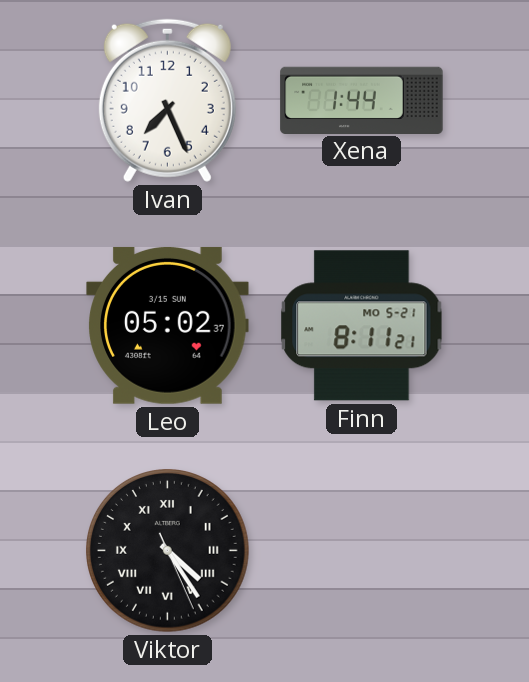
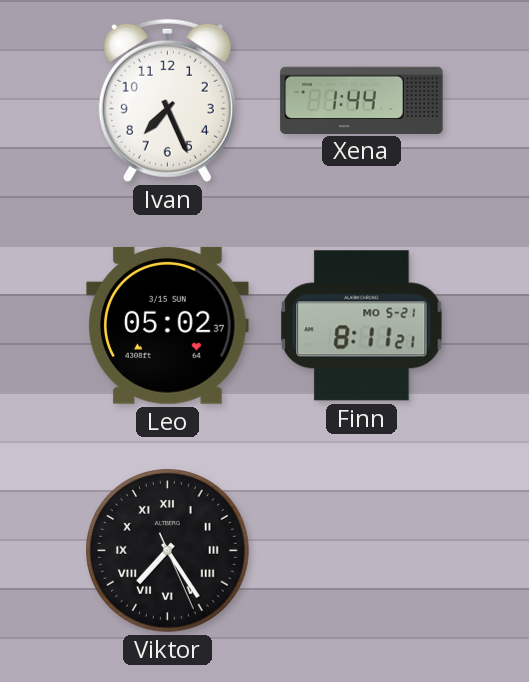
Viktor: 4:24 -> 7:24
